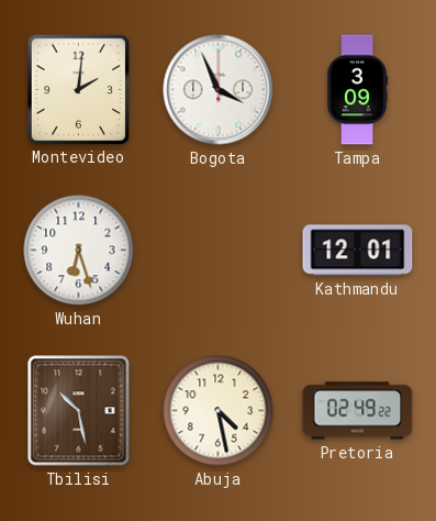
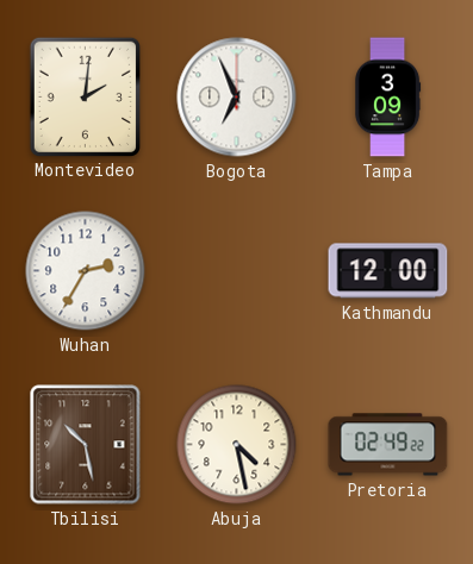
Bogota: 3:56 -> 6:56
Wuhan: 6:27 -> 2:35
Kathmandu: 12:01 -> 12:00
